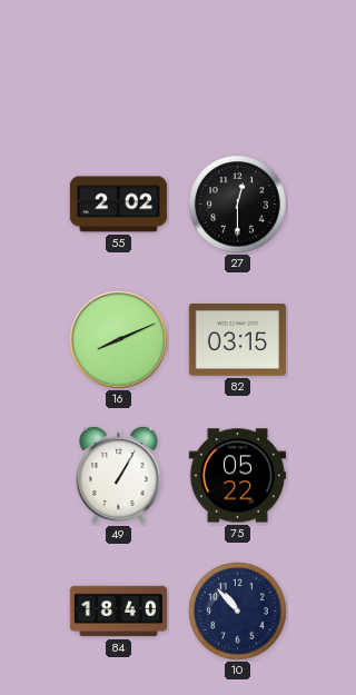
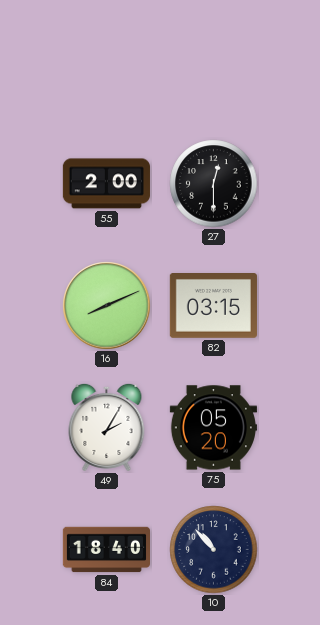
55: 2:02 -> 2:00
49: 1:05 -> 2:05
75: 05:22 -> 05:20
